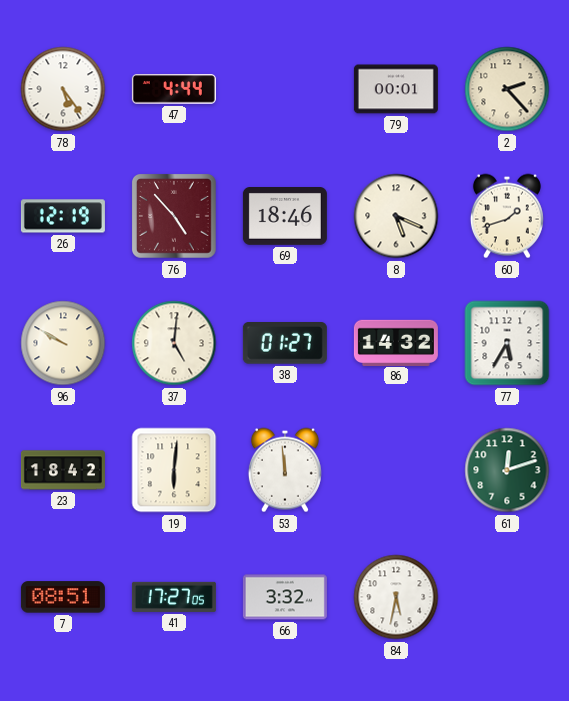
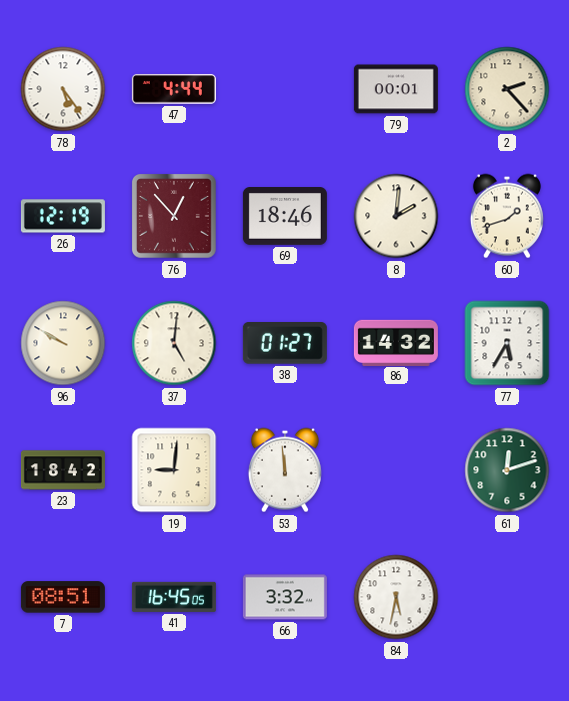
76: 4:53 -> 12:53
8: 5:19 -> 2:01
19: 6:01 -> 9:01
41: 17:27 -> 16:45
